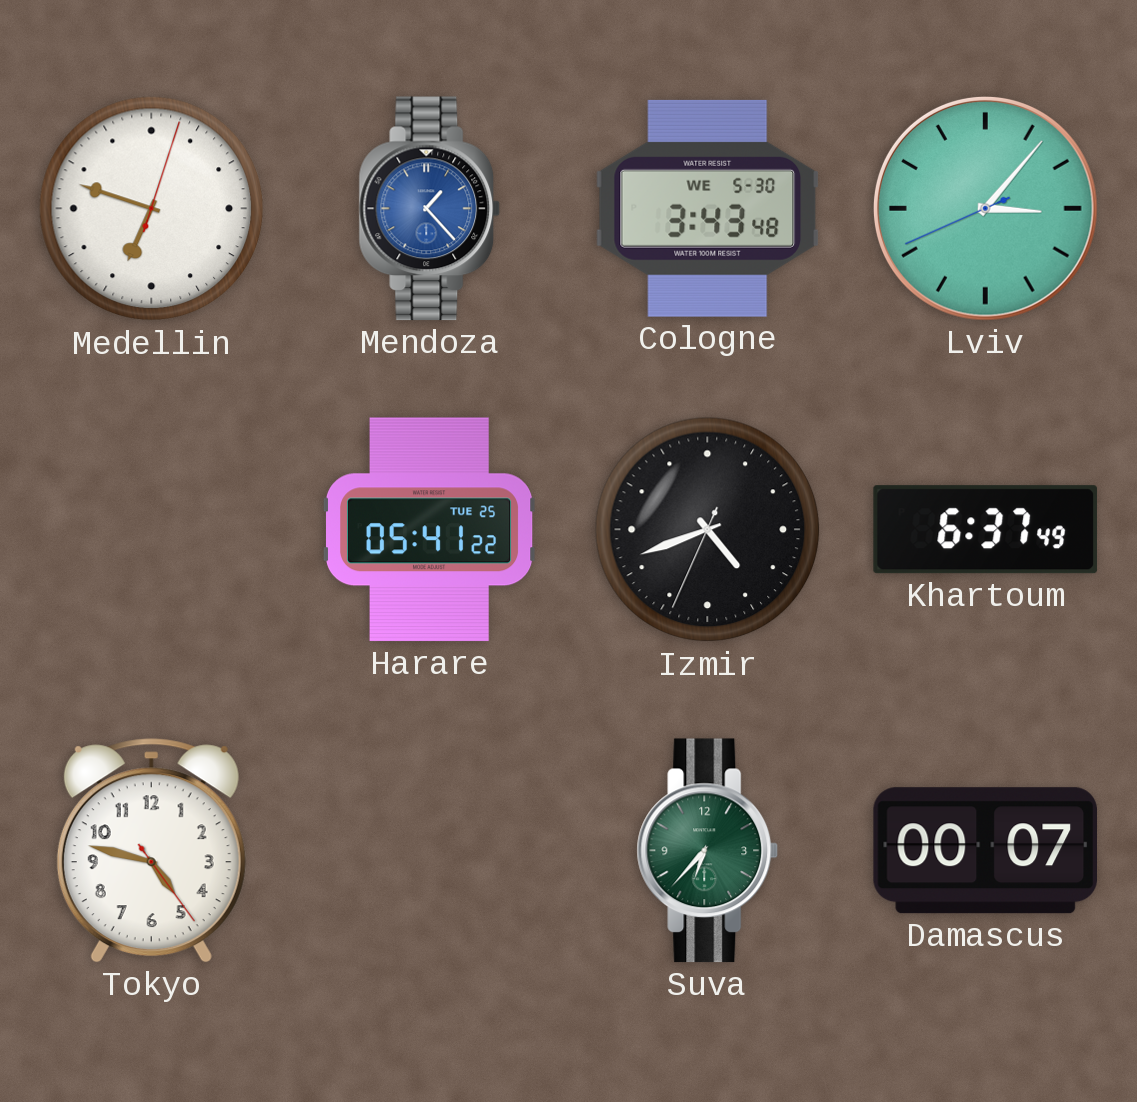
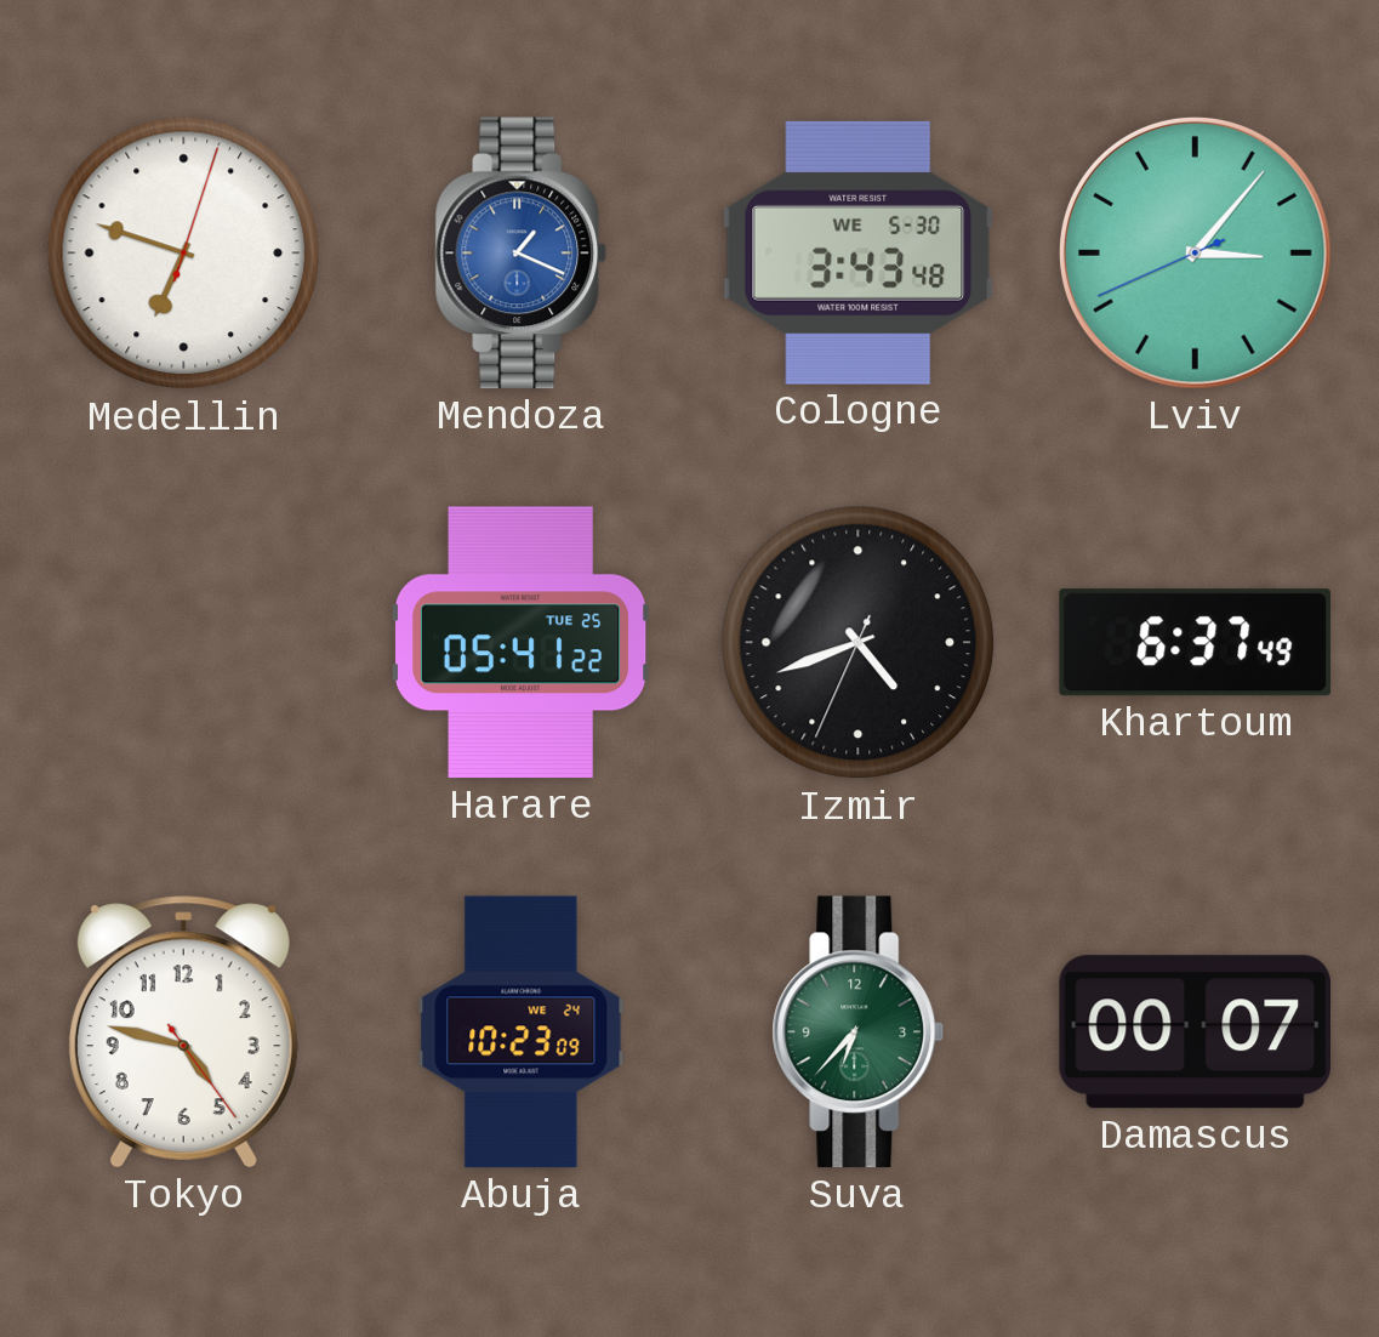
Mendoza: 1:23 -> 1:19
Abuja: none -> 10:23
